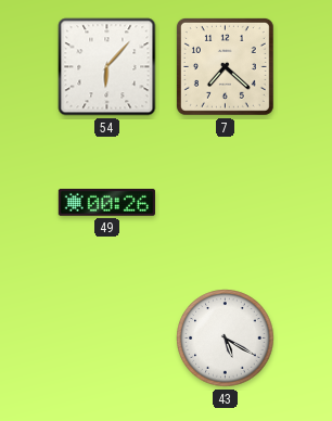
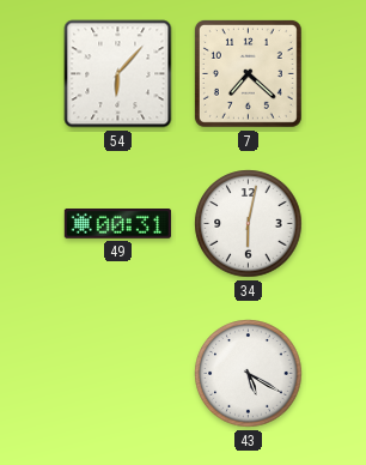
49: 00:26 -> 00:31
34: none -> 6:02
